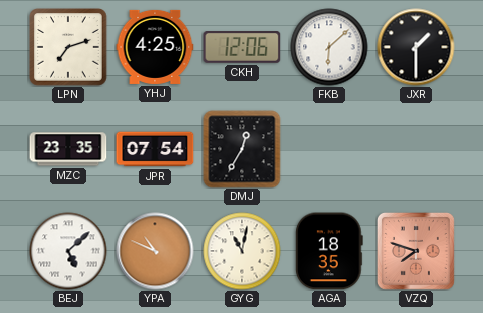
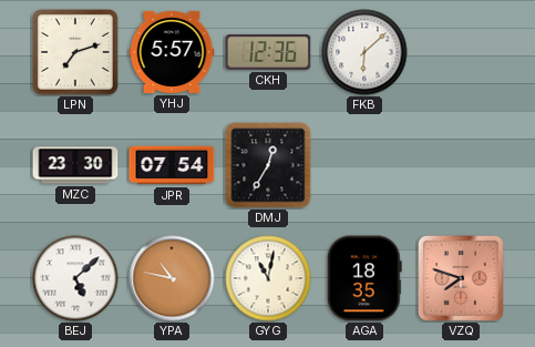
YHJ: 4:25 -> 5:57
CKH: 12:06 -> 12:36
JXR: 1:30 -> none
MZC: 23:35 -> 23:30
YPA: 10:49 -> 10:47
